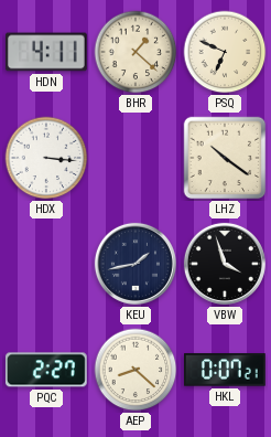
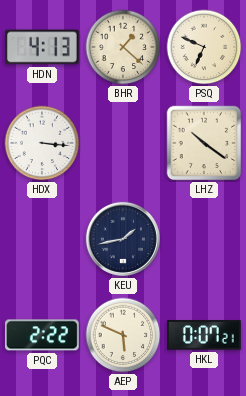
HDN: 4:11 -> 4:13
VBW: 3:57 -> none
PQC: 2:27 -> 2:22
AEP: 8:22 -> 5:49
